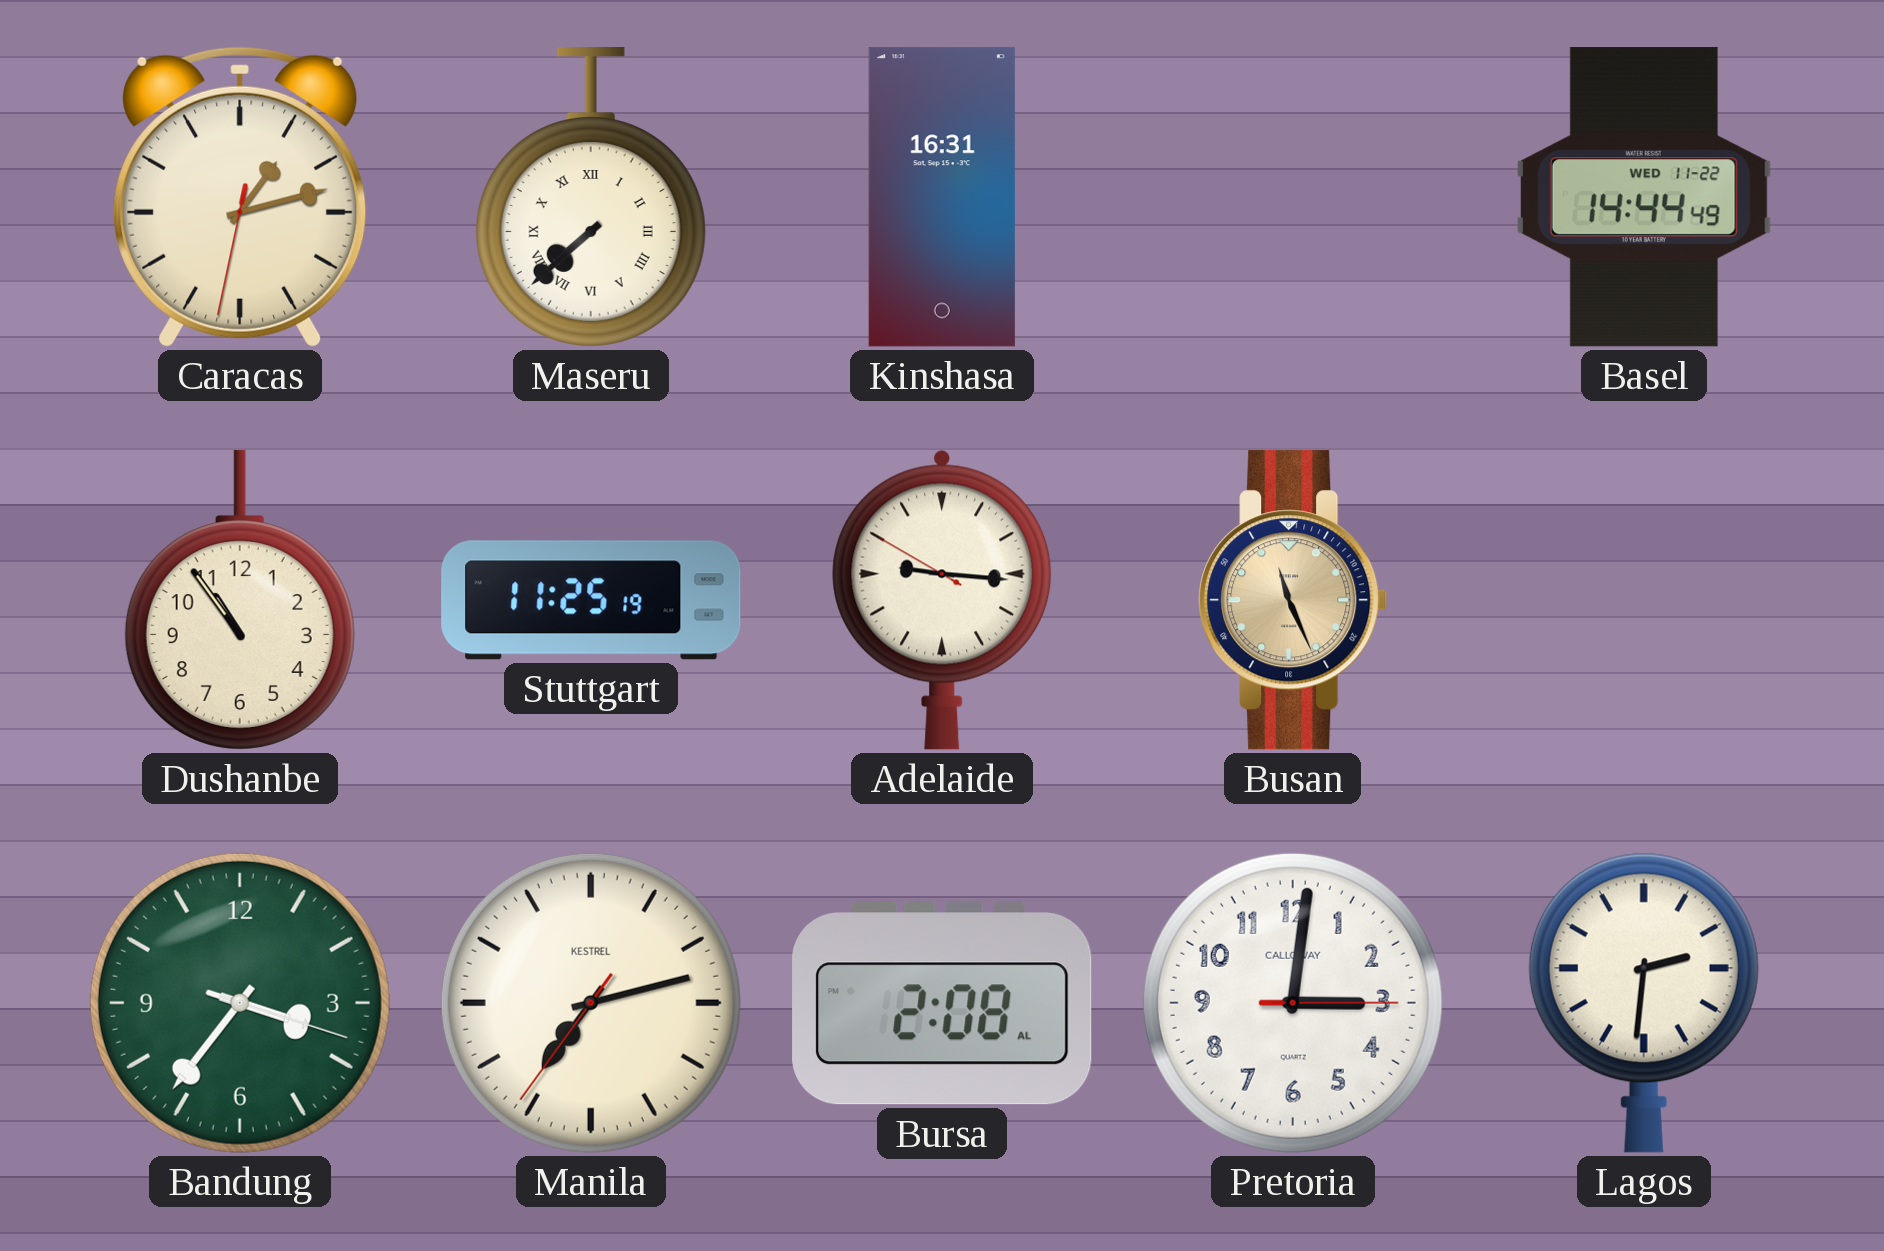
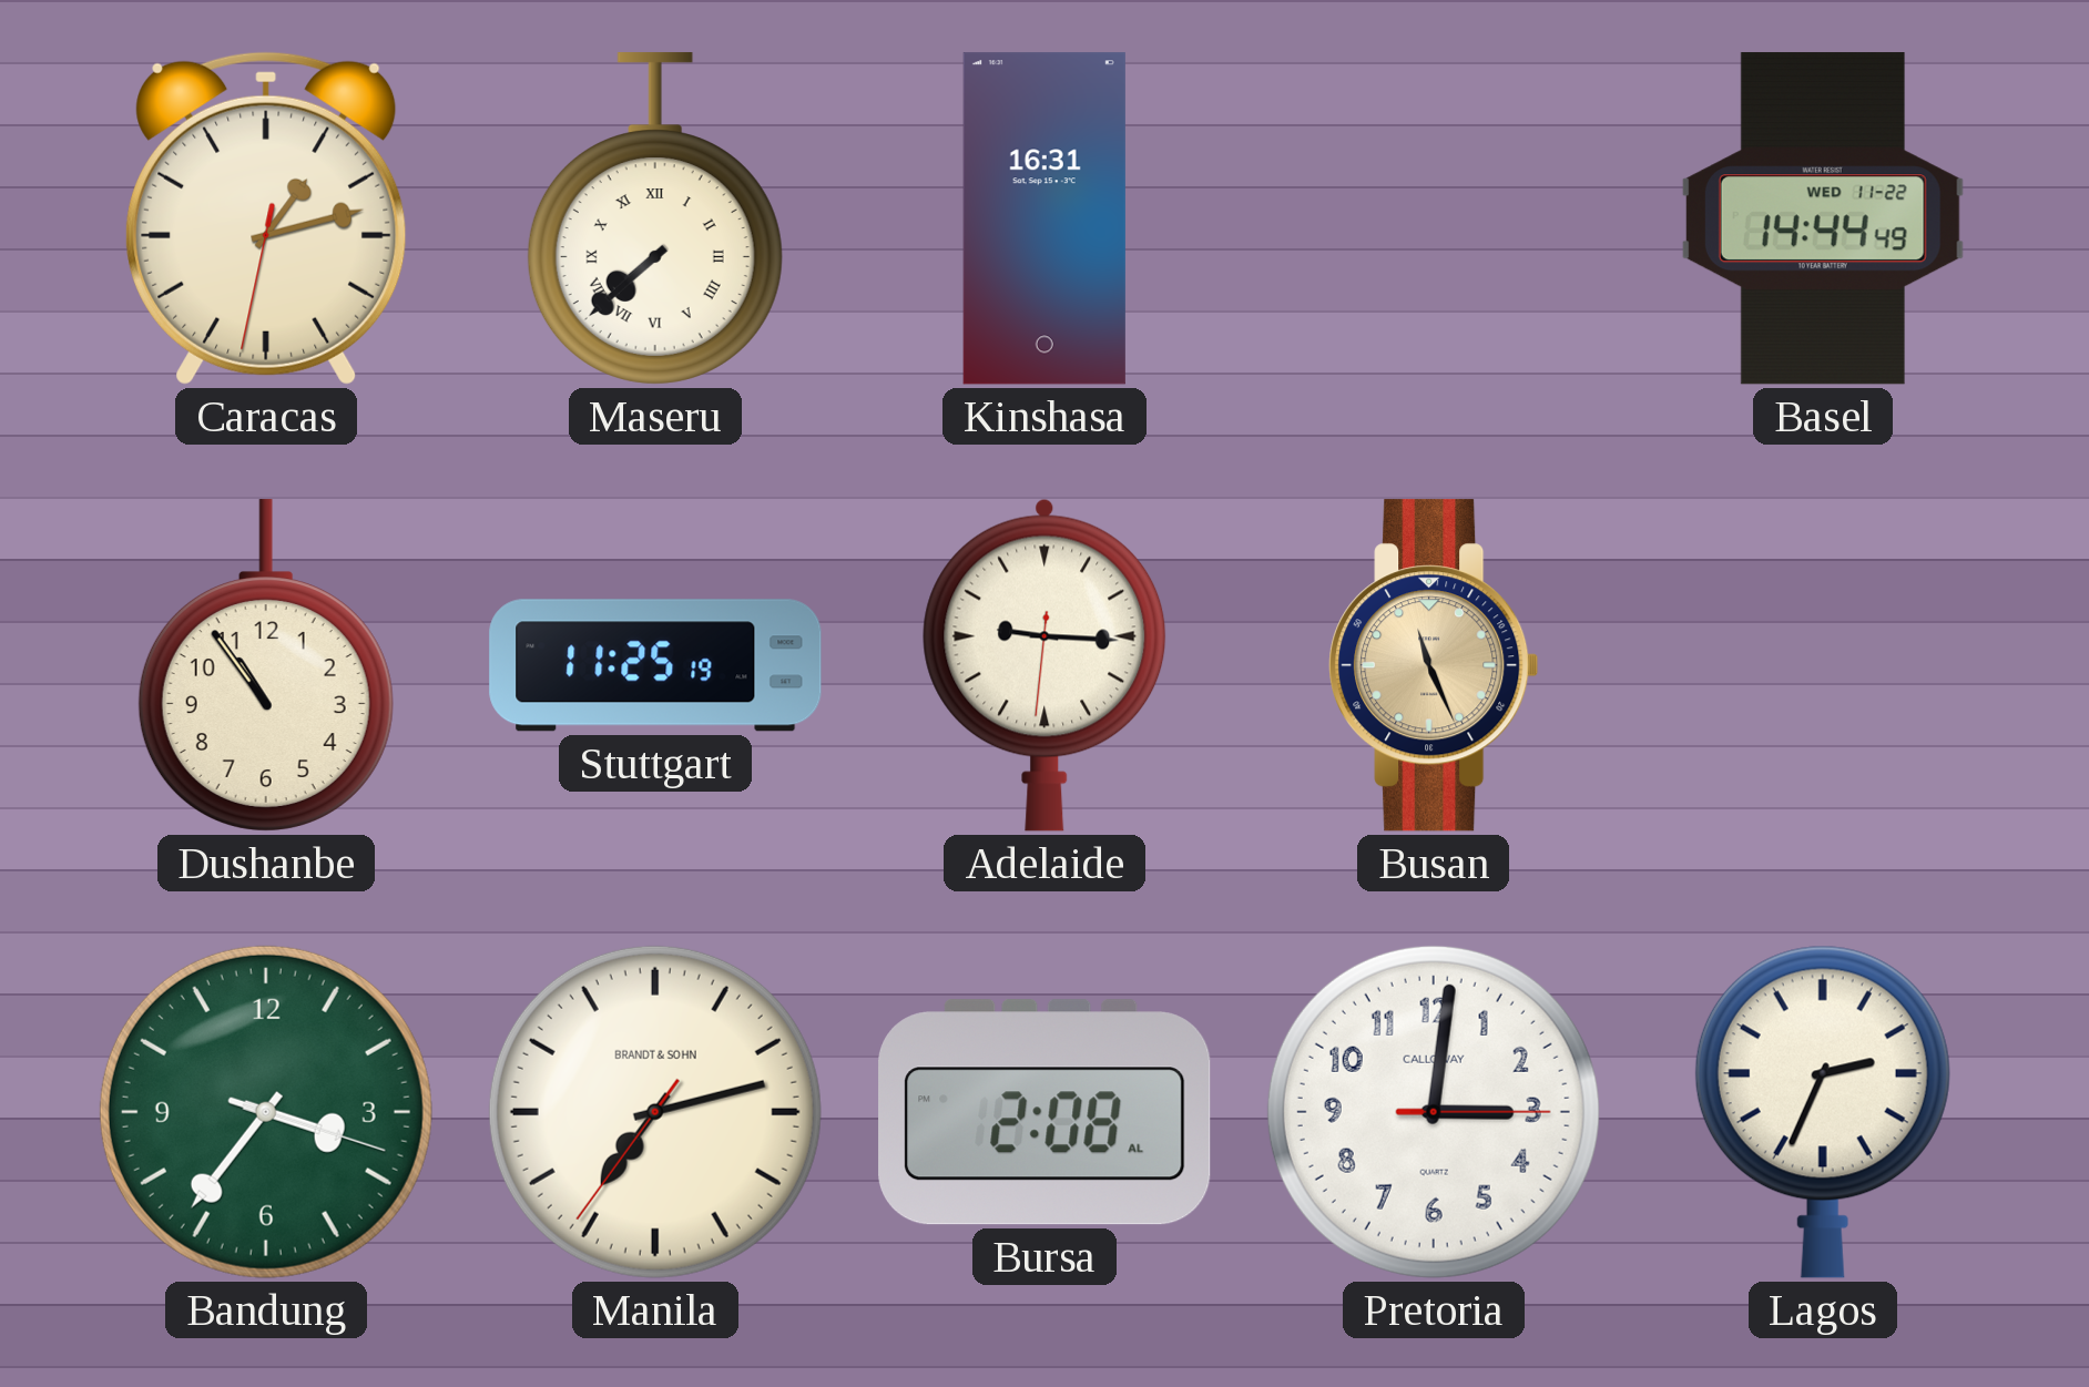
Adelaide: 9:15:50 -> 9:15:31
Manila brand: KESTREL -> BRANDT & SOHN
Lagos: 2:31 -> 2:34
